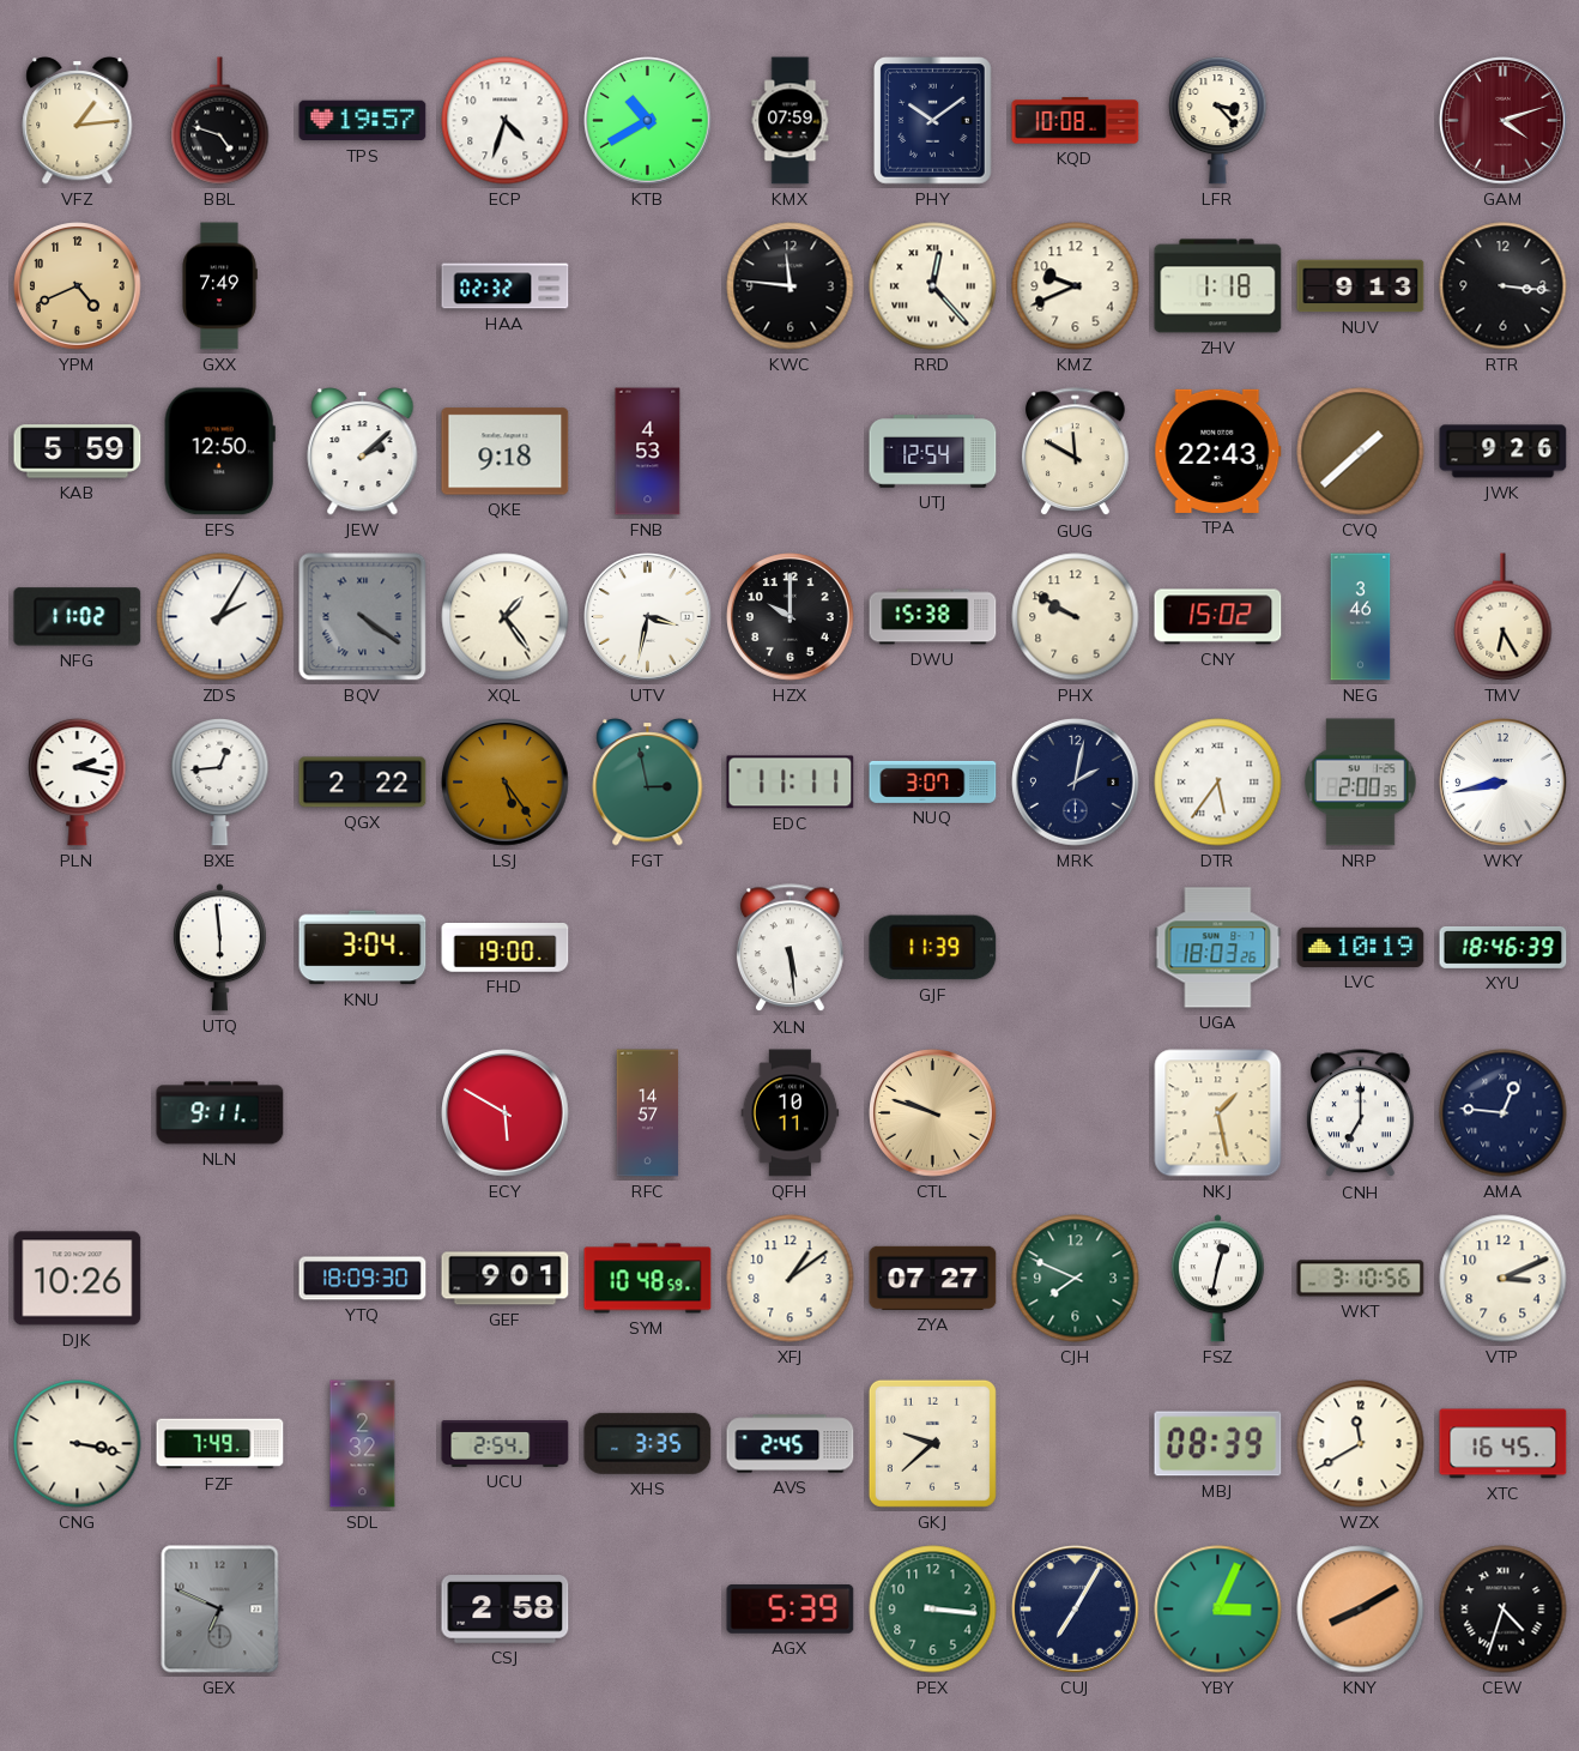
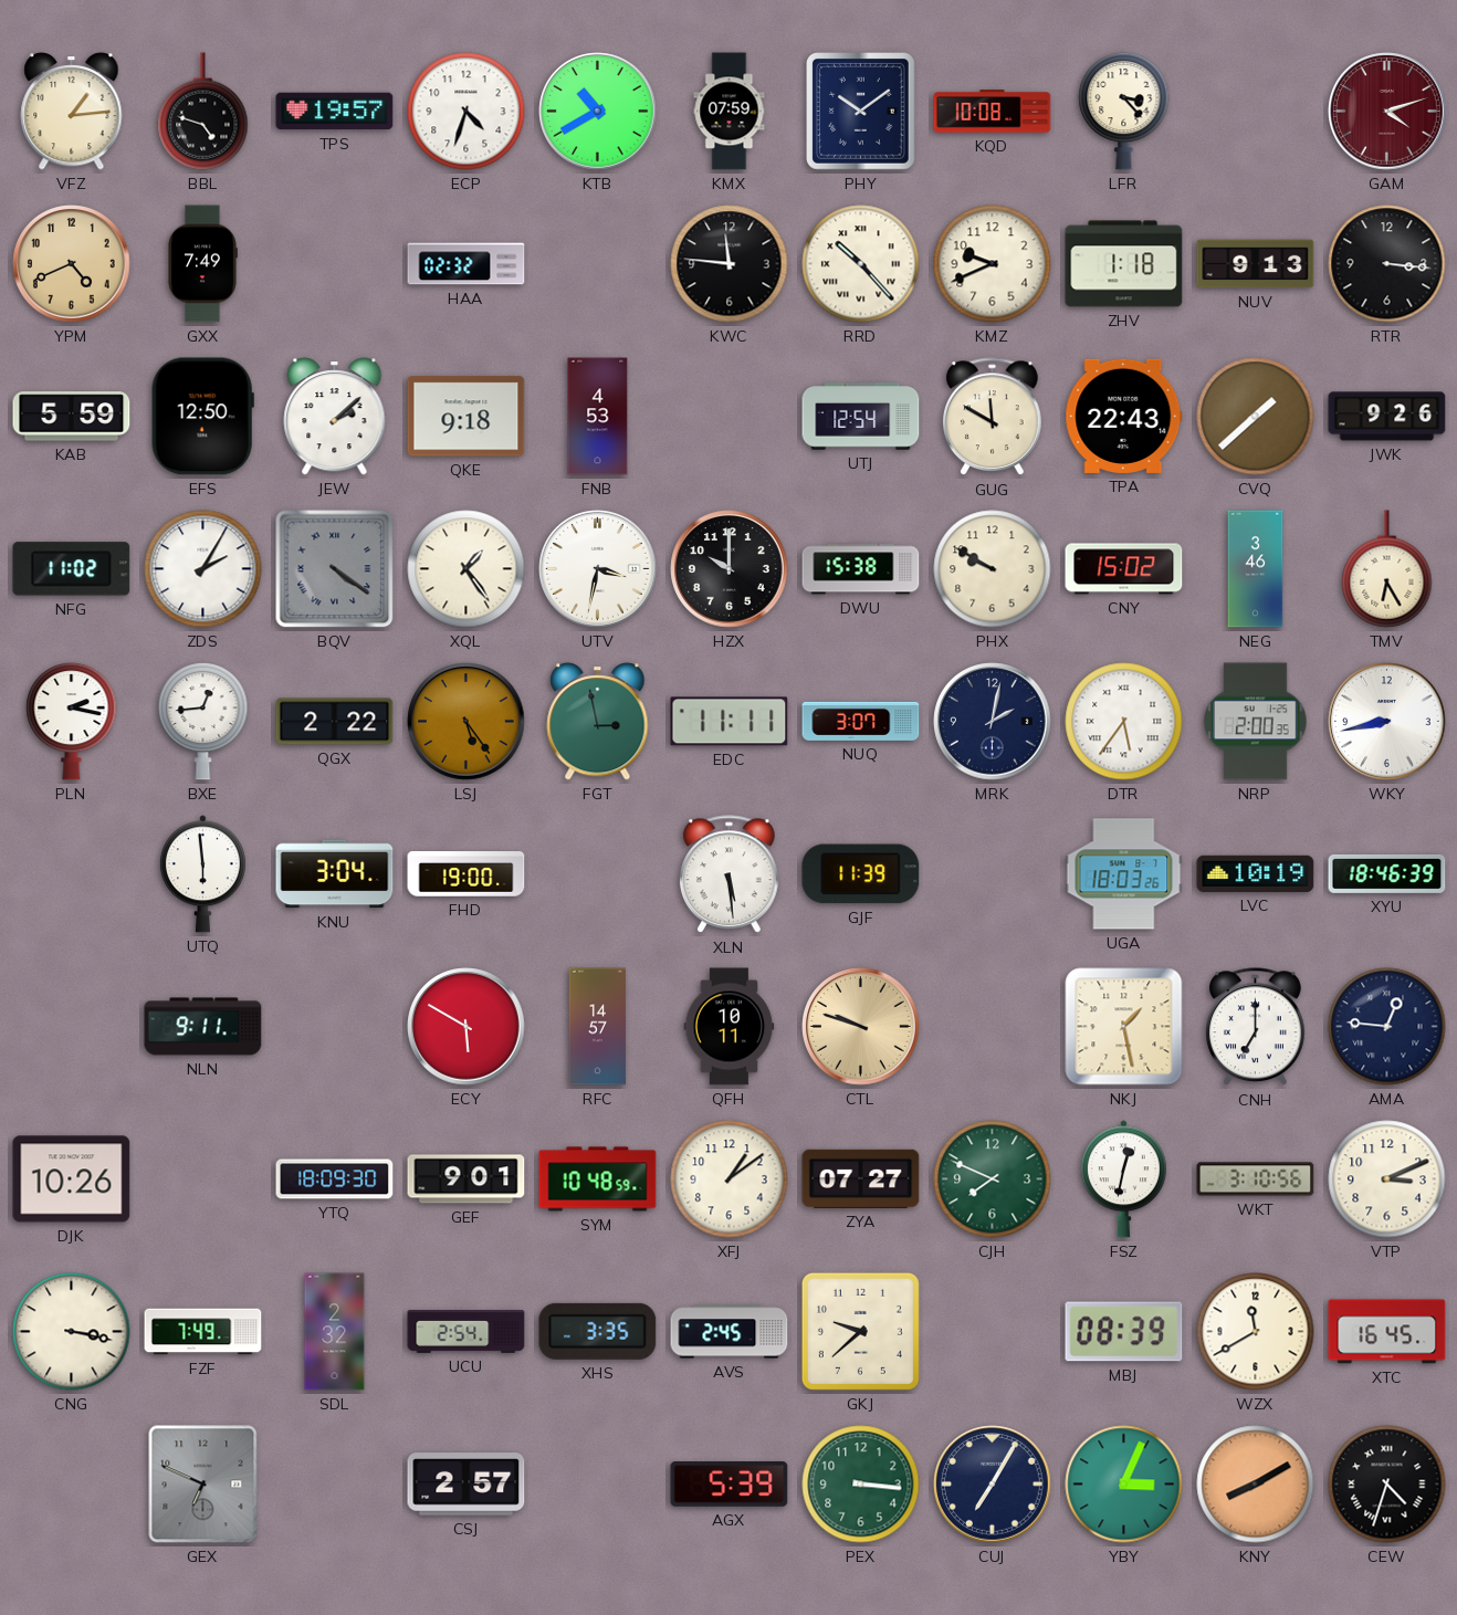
RRD: 12:23 -> 10:23
CSJ: 2:58 -> 2:57
